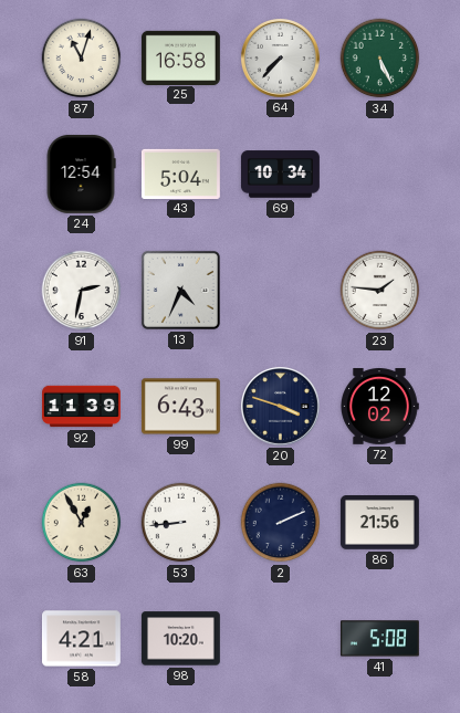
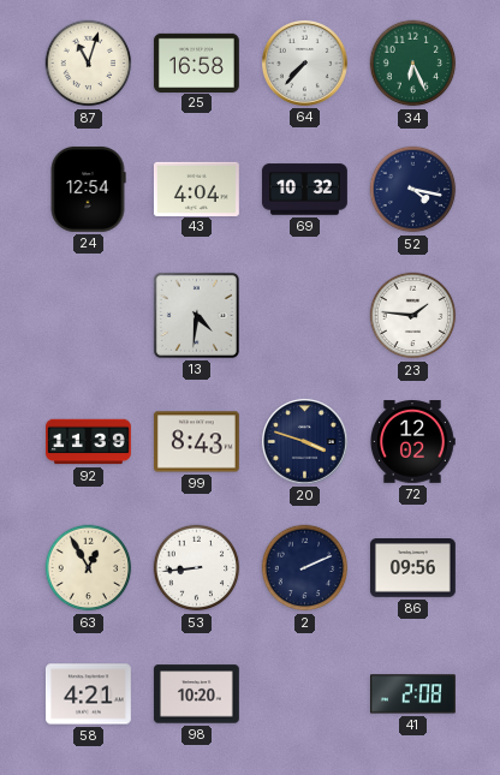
34: 5:26 -> 6:26
43: 5:04 -> 4:04
69: 10:34 -> 10:32
52: none -> 4:17
91: 2:32 -> none
13: 4:34 -> 4:31
99: 6:43 -> 8:43
86: 21:56 -> 09:56
41: 5:08 -> 2:08
